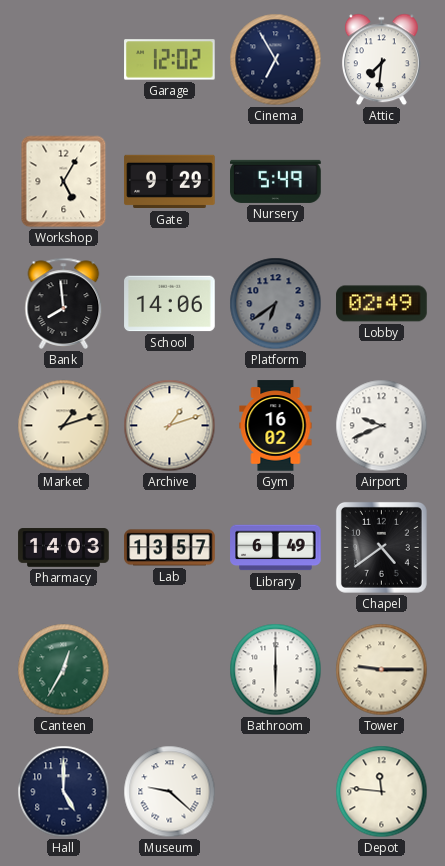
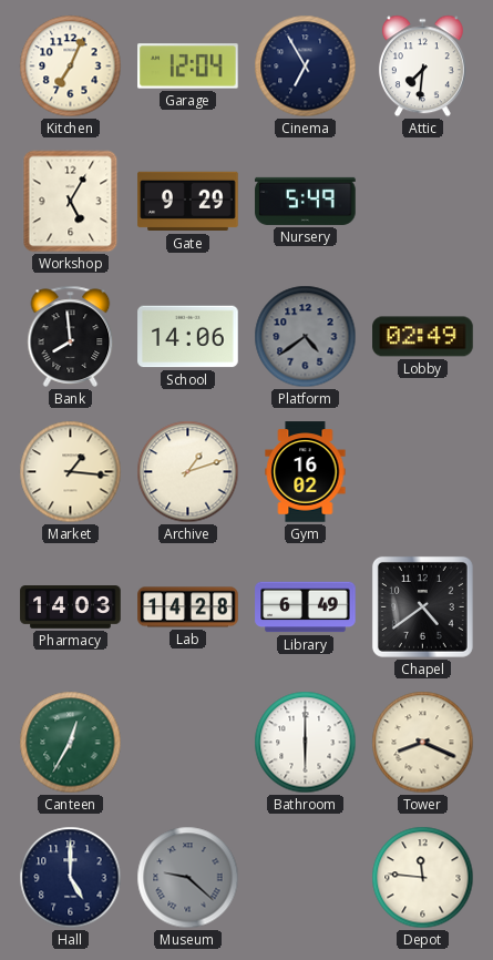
Kitchen: none -> 7:04
Garage: 12:02 -> 12:04
Platform: 6:39 -> 4:39
Market: 1:12 -> 1:16
Airport: 9:41 -> none
Lab: 13:57 -> 14:28
Tower: 9:15 -> 8:19
Museum dial: white -> grey
